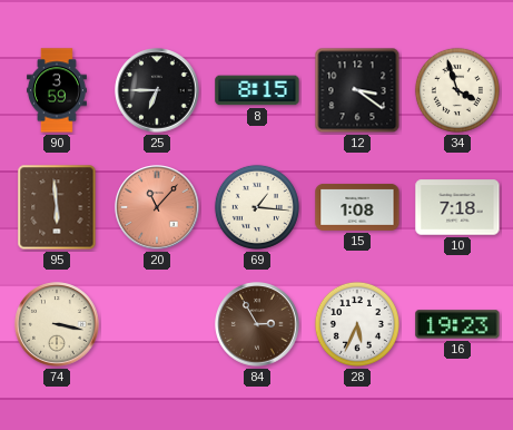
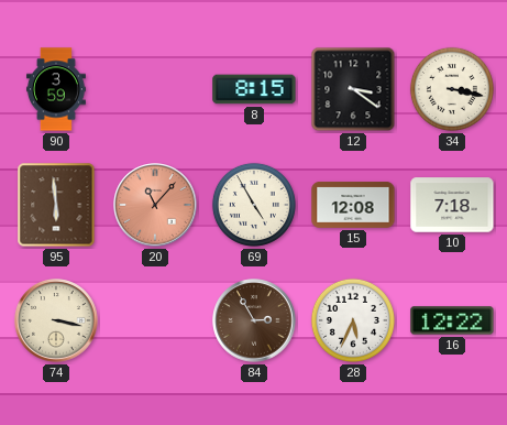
25: 6:45 -> none
34: 3:57 -> 3:17
69: 1:16 -> 4:55
15: 1:08 -> 12:08
16: 19:23 -> 12:22
